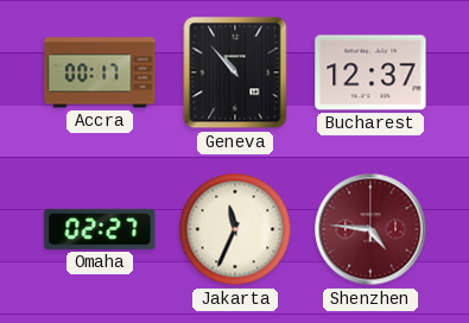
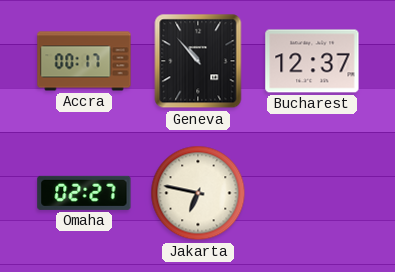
Jakarta: 11:34 -> 6:47
Shenzhen: 4:46 -> none
